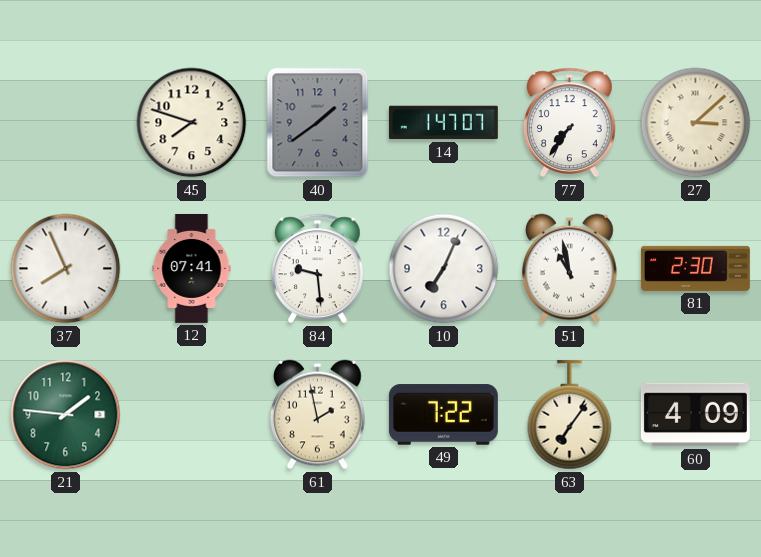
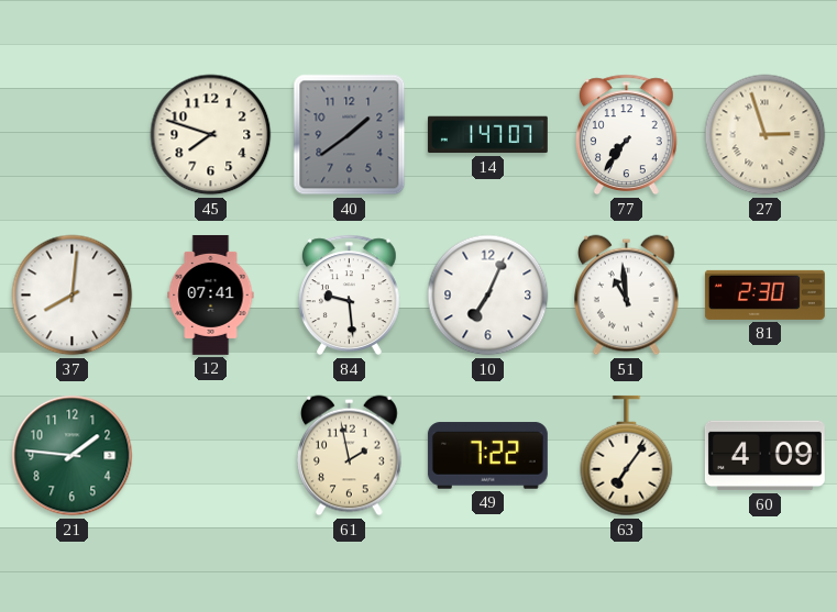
27: 3:08 -> 2:57
37: 7:56 -> 8:01
51: 10:58 -> 10:59
